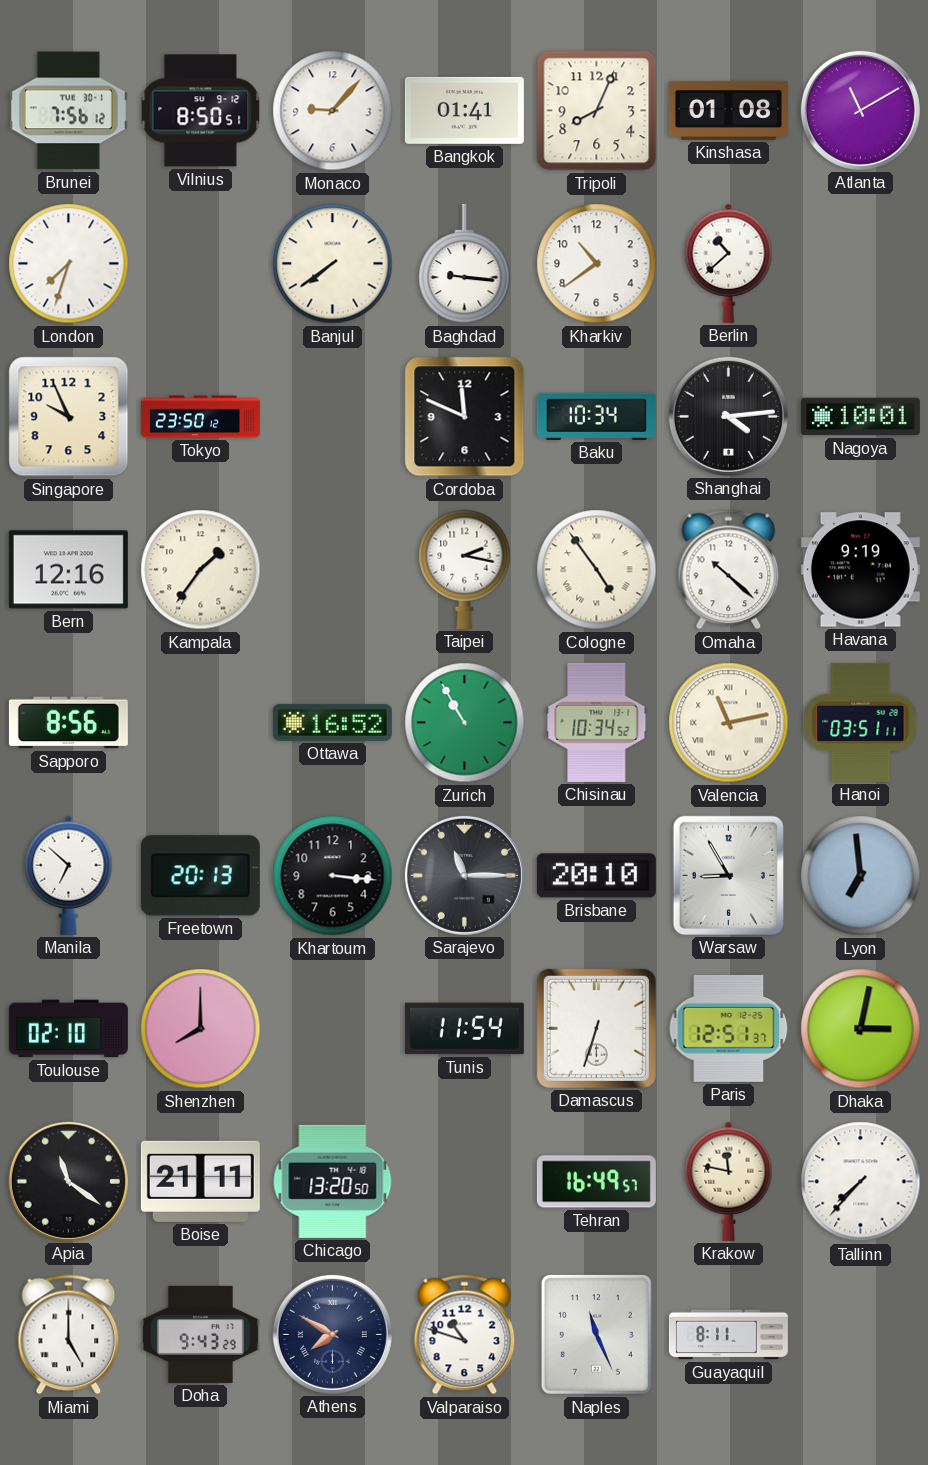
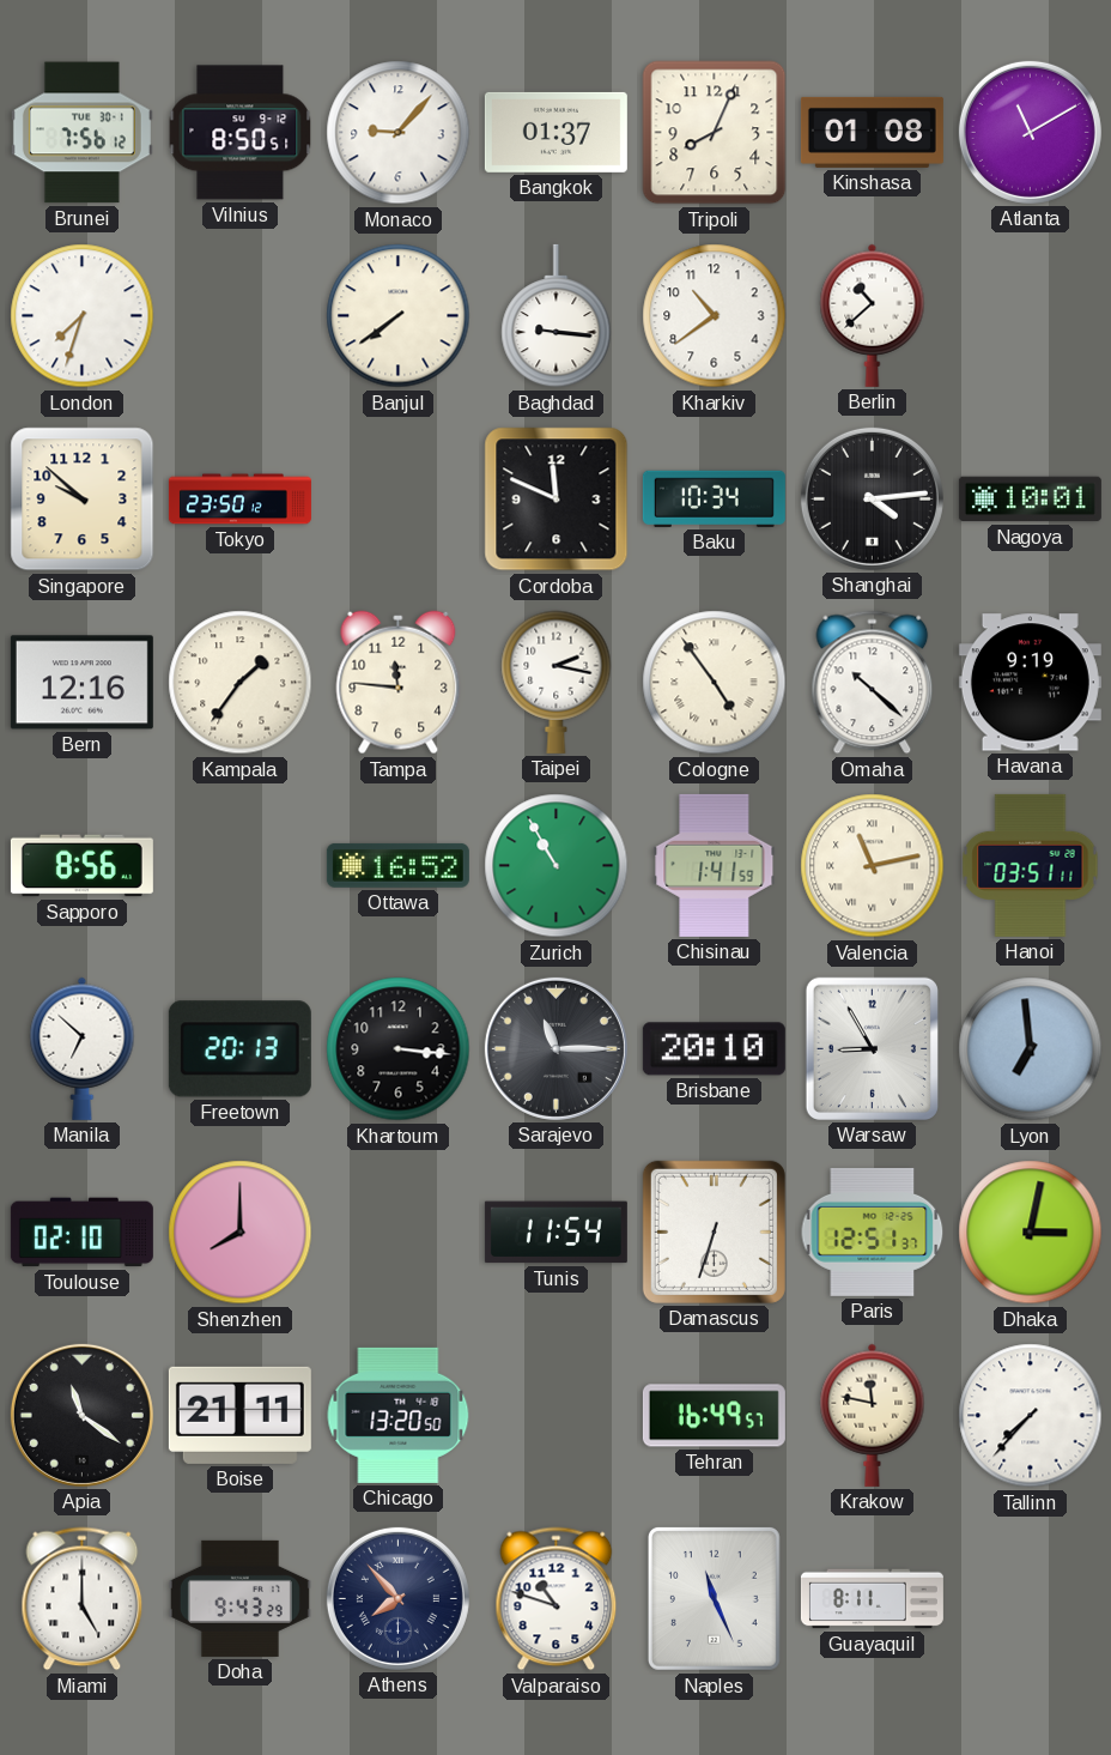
Bangkok: 01:41 -> 01:37
Singapore: 9:56 -> 9:52
Tampa: none -> 11:46
Chisinau: 10:34 -> 1:41
Athens: 7:50 -> 7:53
